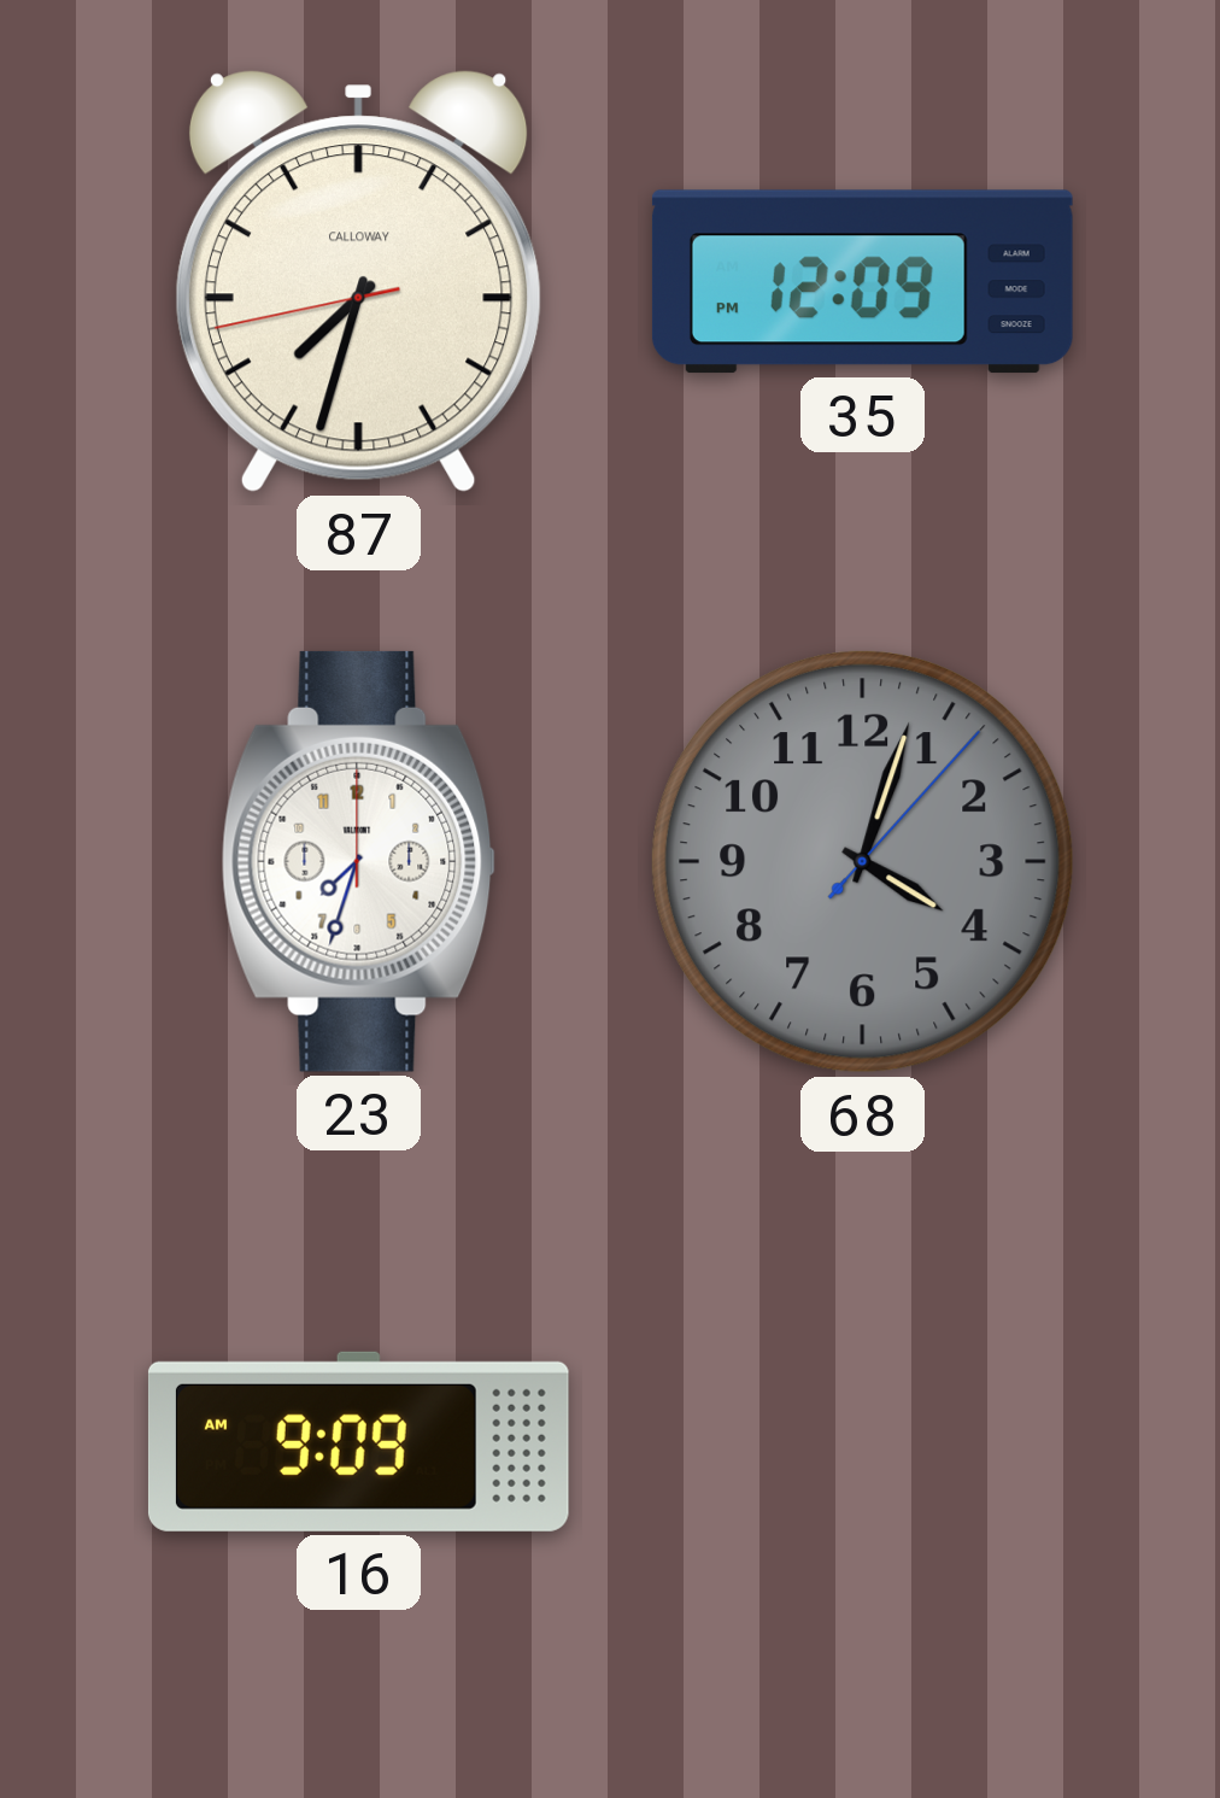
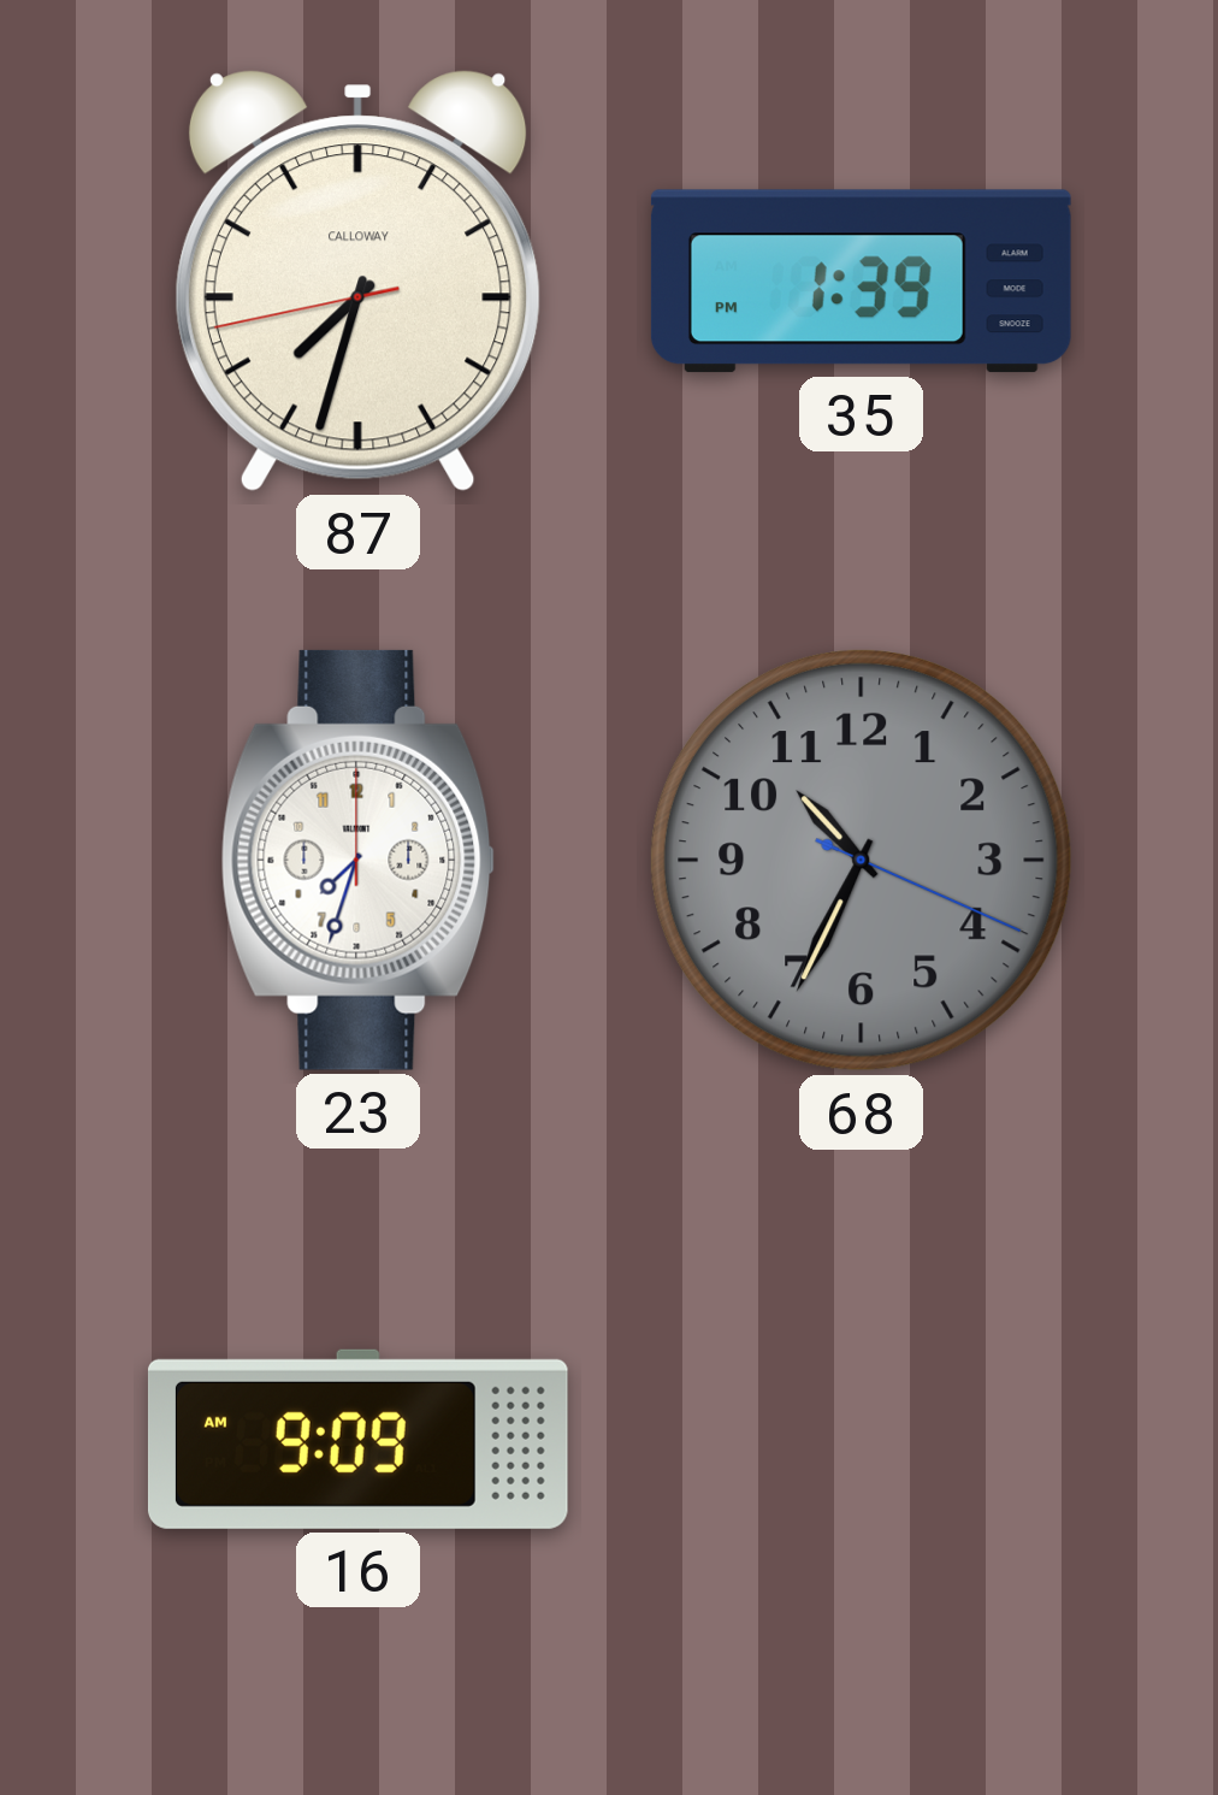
35: 12:09 -> 1:39
68: 4:03 -> 10:34
